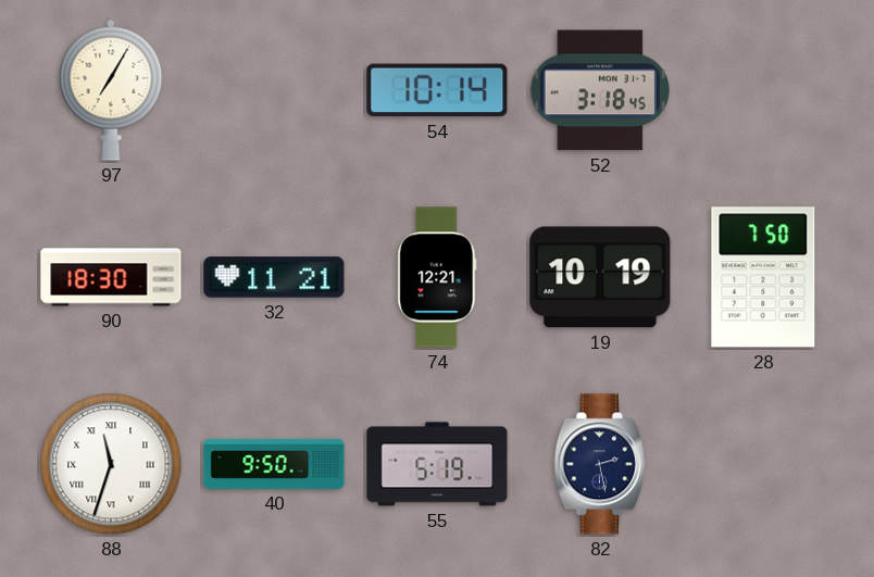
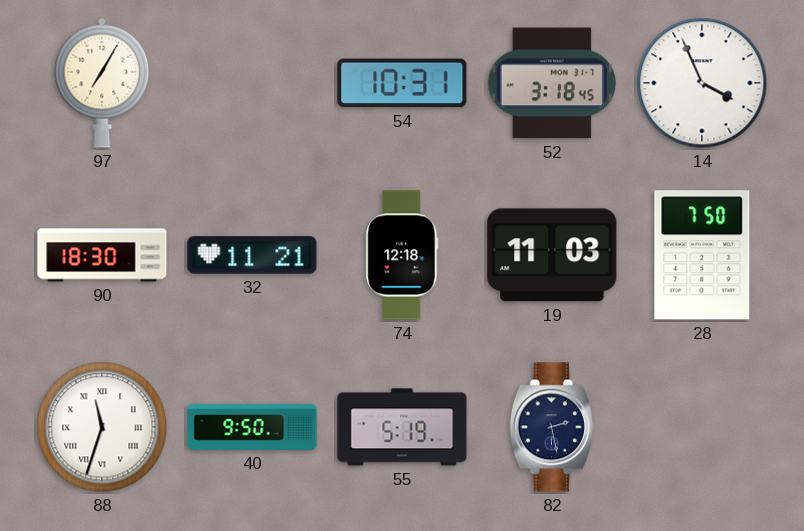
54: 10:14 -> 10:31
14: none -> 3:56
74: 12:21 -> 12:18
19: 10:19 -> 11:03
